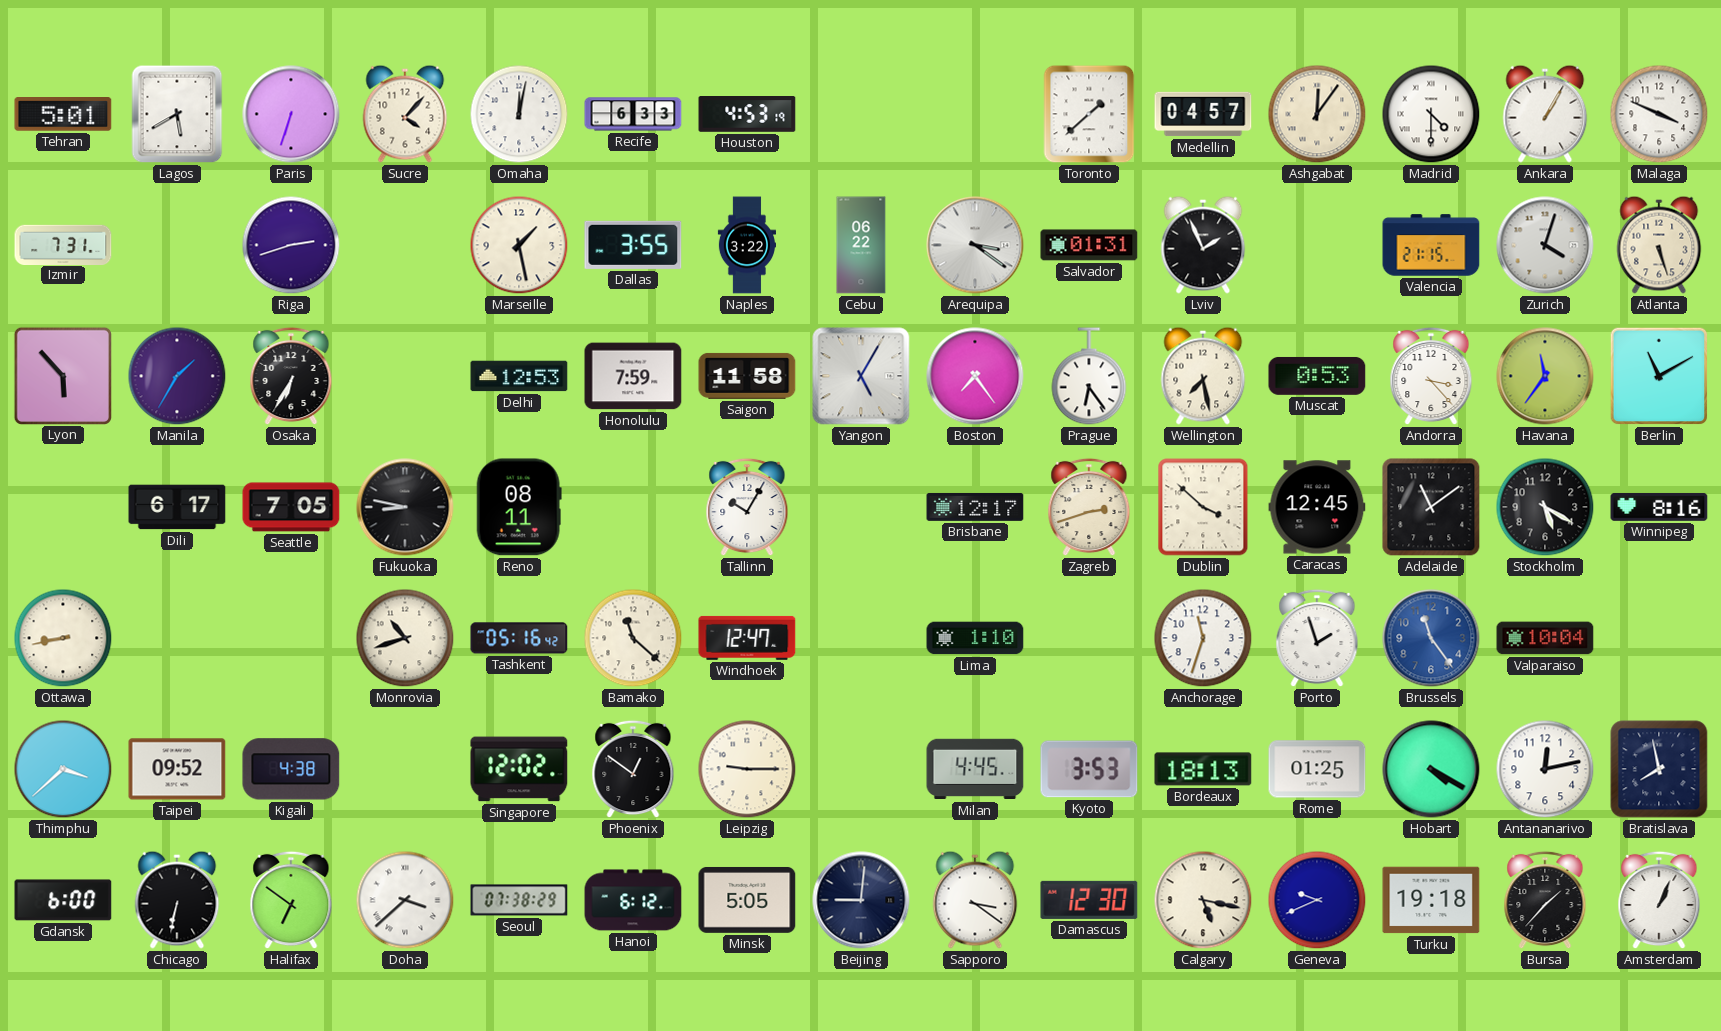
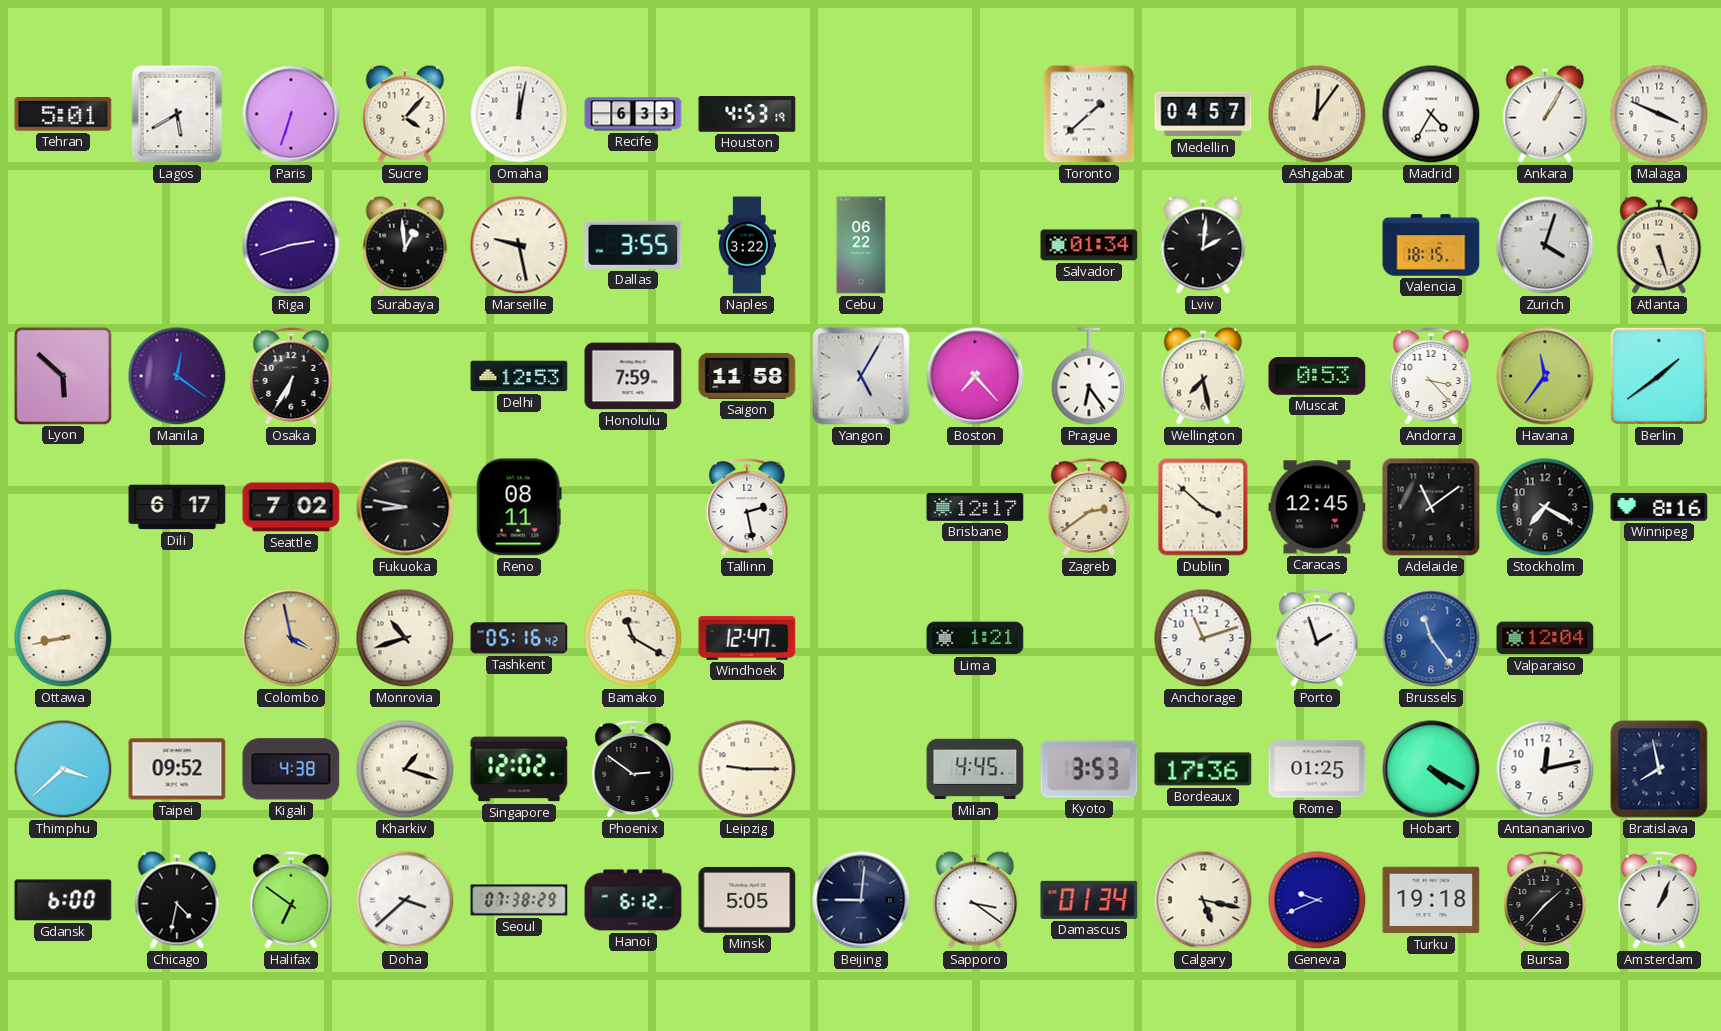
Madrid: 4:30 -> 4:35
Izmir: 7:31 -> none
Surabaya: none -> 12:59
Marseille: 1:28 -> 9:28
Arequipa: 3:21 -> none
Salvador: 01:31 -> 01:34
Lviv: 1:56 -> 2:01
Valencia: 21:15 -> 18:15
Lyon: 5:53 -> 5:52
Manila: 1:35 -> 12:21
Boston: 7:24 -> 7:23
Berlin: 11:10 -> 1:39
Seattle: 7:05 -> 7:02
Tallinn: 10:05 -> 2:28
Zagreb: 2:42 -> 2:39
Stockholm: 5:20 -> 7:20
Colombo: none -> 3:58
Bamako: 11:22 -> 11:20
Lima: 1:10 -> 1:21
Anchorage: 11:33 -> 11:12
Valparaiso: 10:04 -> 12:04
Kharkiv: none -> 1:18
Phoenix: 12:51 -> 2:51
Bordeaux: 18:13 -> 17:36
Chicago: 6:32 -> 4:32
Damascus: 12:30 -> 01:34
